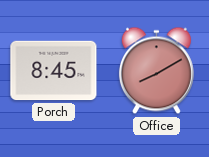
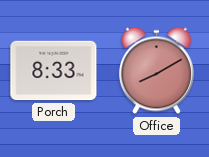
Porch: 8:45 -> 8:33
